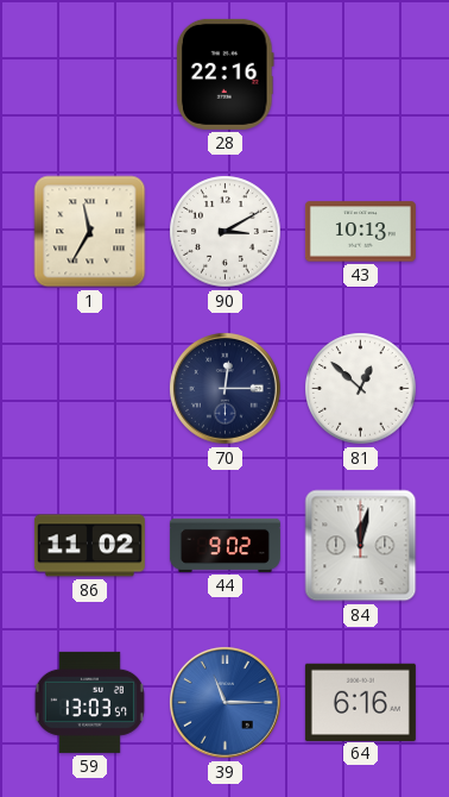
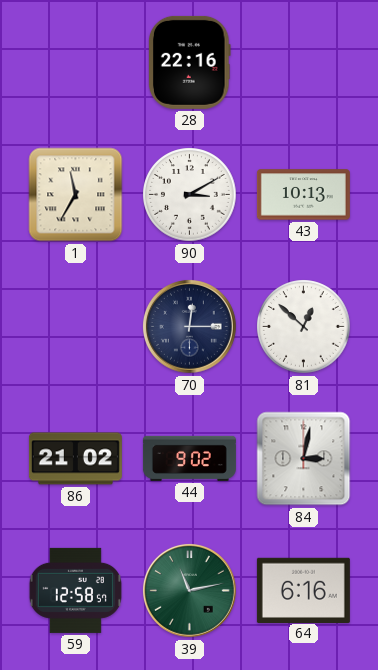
86: 11:02 -> 21:02
84: 12:02 -> 3:02
59: 13:03 -> 12:58
39: 11:15 -> 11:13
39 dial: blue -> green
